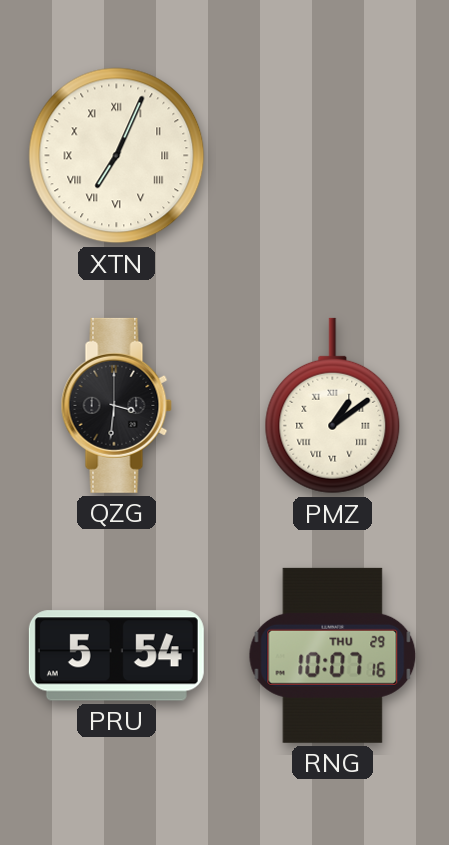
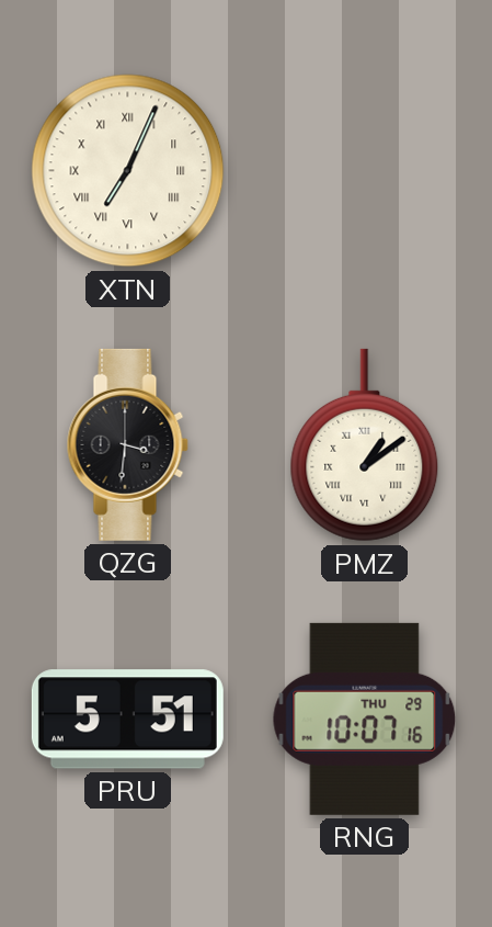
PRU: 5:54 -> 5:51
